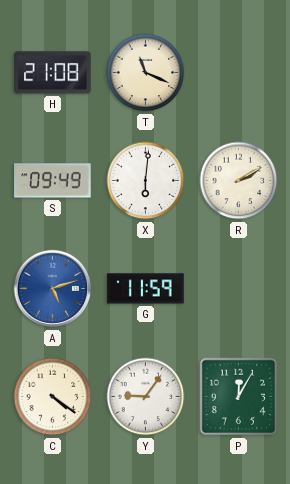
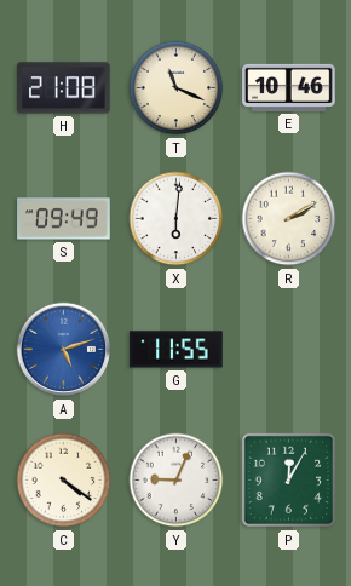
E: none -> 10:46
G: 11:59 -> 11:55
Y: 9:06 -> 9:04
